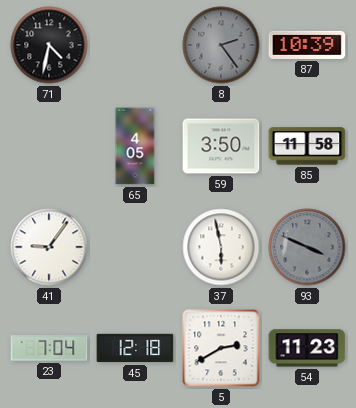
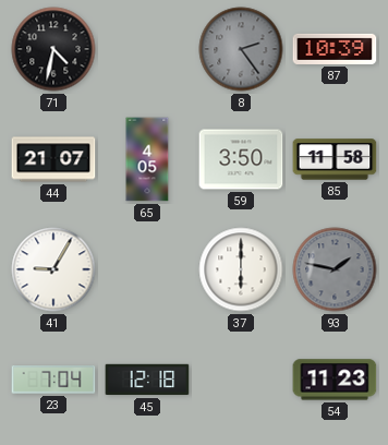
44: none -> 21:07
41: 9:06 -> 9:05
37: 5:58 -> 6:00
93: 3:49 -> 1:47
5: 2:40 -> none
